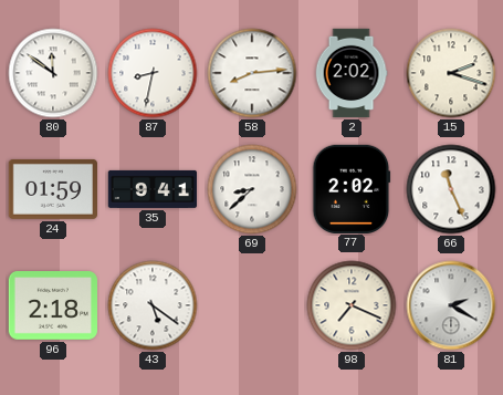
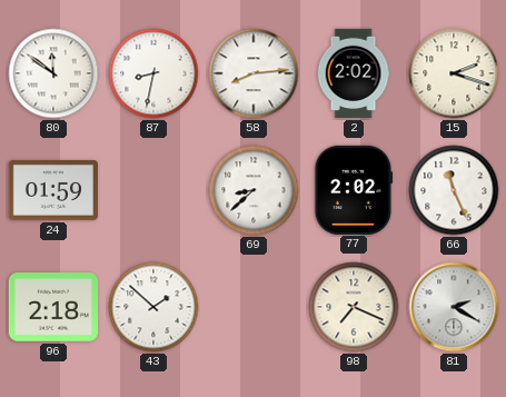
35: 9:41 -> none
43: 5:21 -> 1:52
